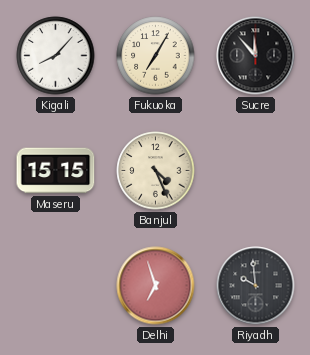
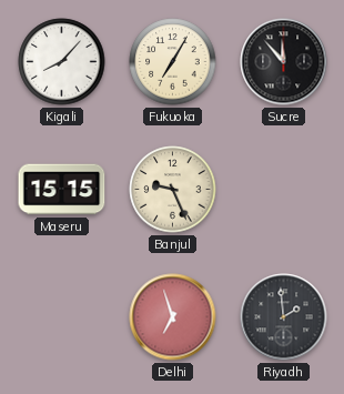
Banjul: 4:26 -> 9:26
Riyadh: 9:59 -> 1:59
